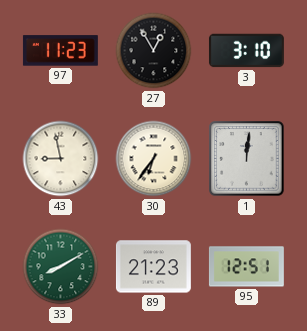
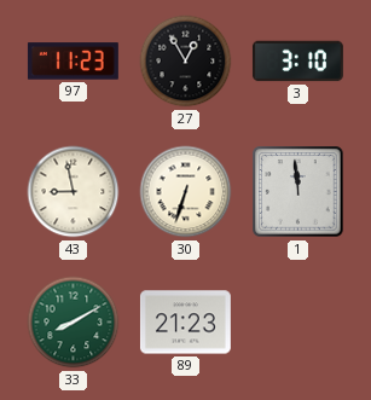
30: 6:36 -> 6:33
1: 12:01 -> 11:59
95: 12:51 -> none
